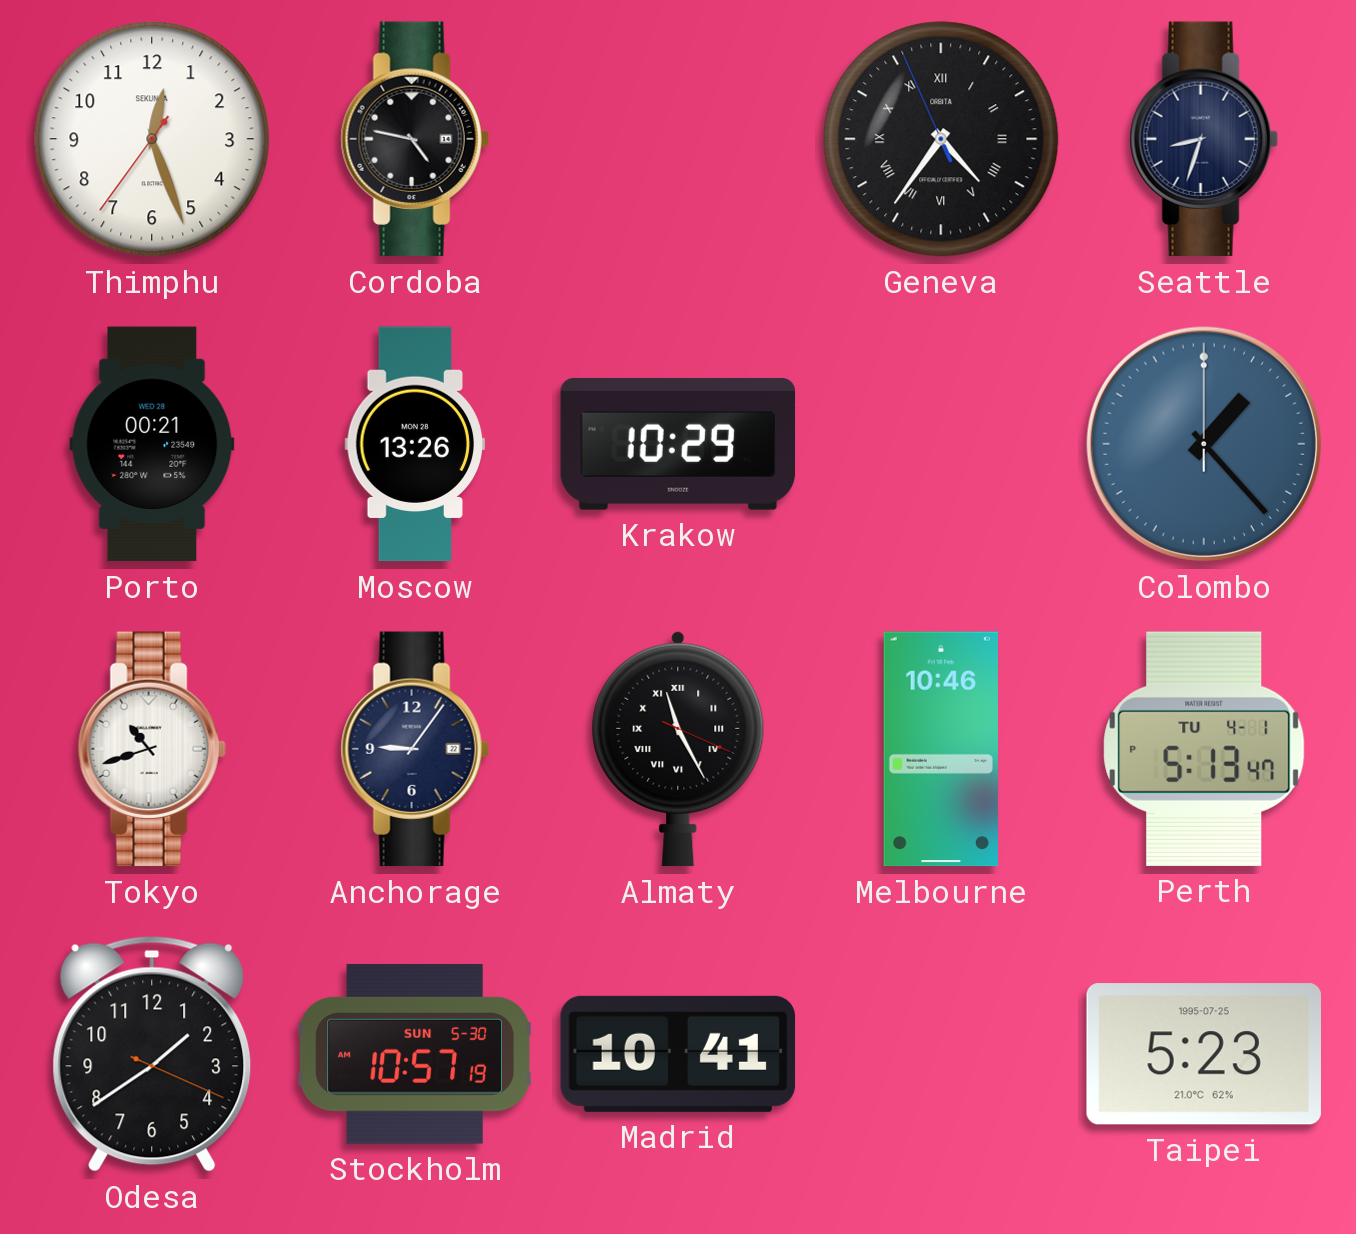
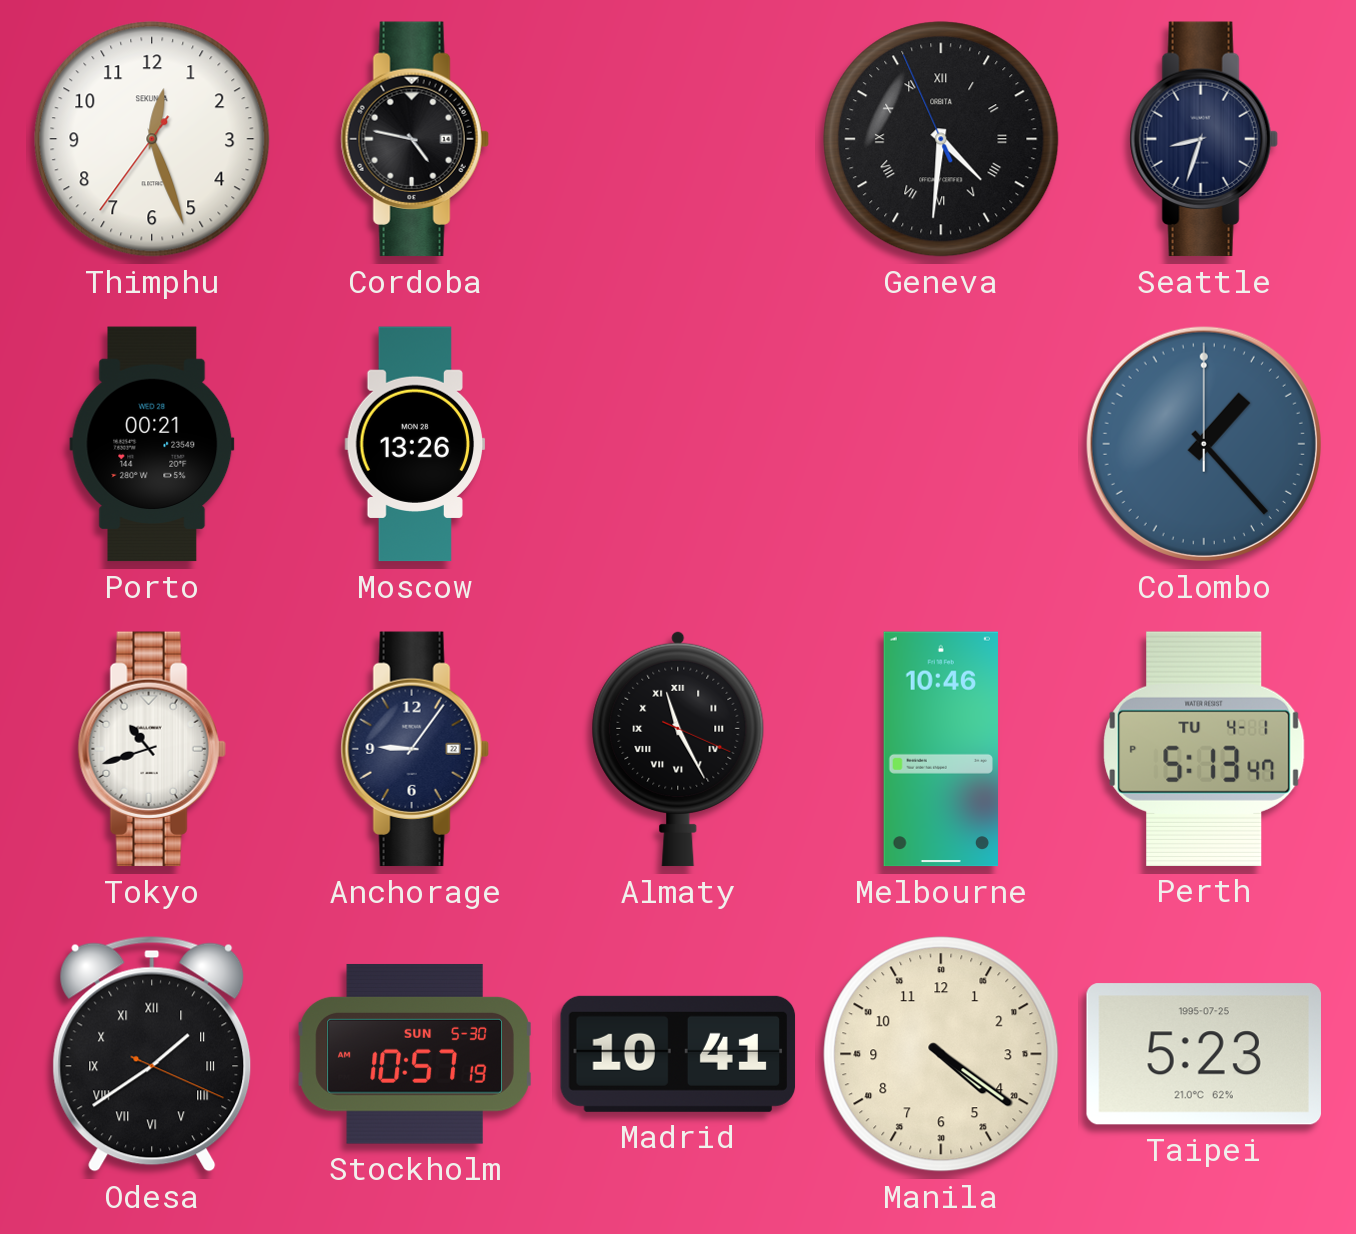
Geneva: 4:35 -> 4:30
Krakow: 10:29 -> none
Odesa numerals: Arabic -> Roman
Manila: none -> 4:21
